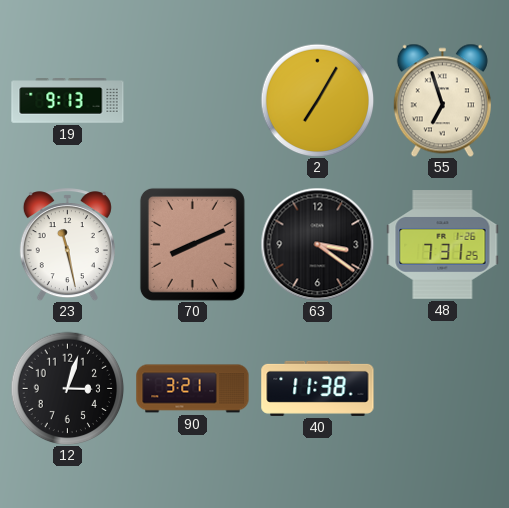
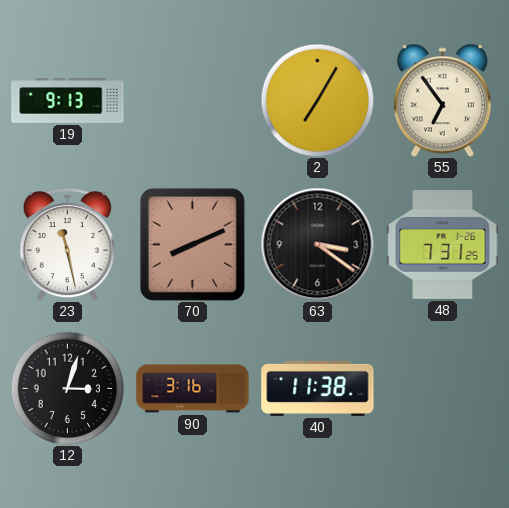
55: 6:57 -> 6:54
90: 3:21 -> 3:16
